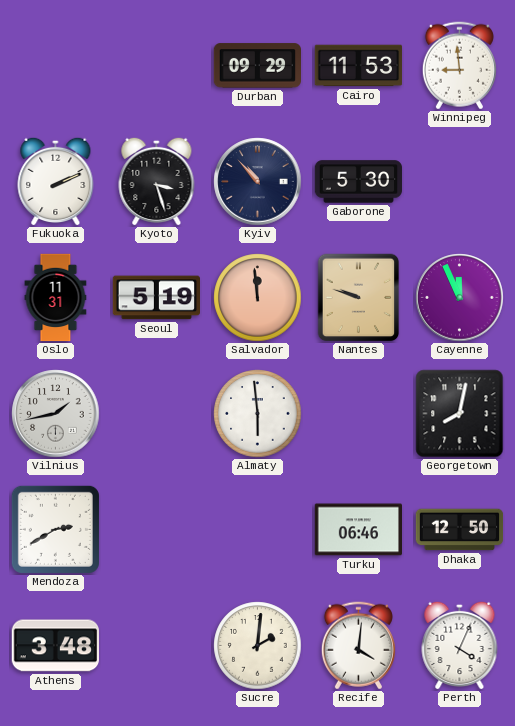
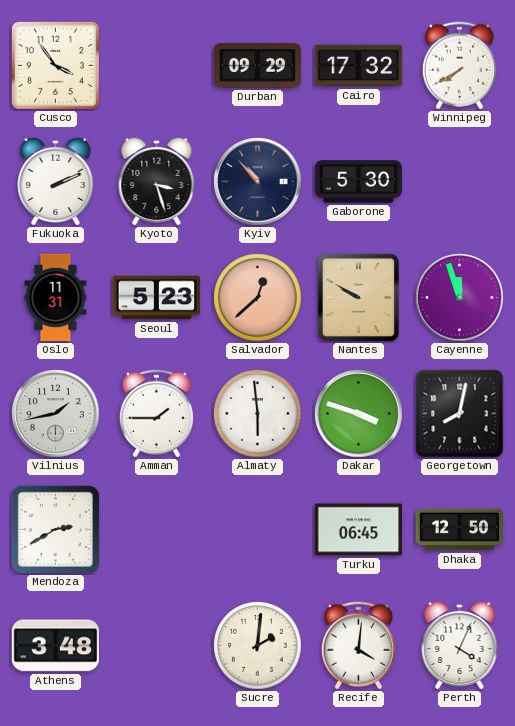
Cusco: none -> 3:54
Cairo: 11:53 -> 17:32
Winnipeg: 8:59 -> 7:40
Seoul: 5:19 -> 5:23
Salvador: 11:59 -> 12:38
Nantes: 9:48 -> 9:50
Cayenne: 11:56 -> 11:57
Amman: none -> 1:45
Dakar: none -> 3:48
Turku: 06:46 -> 06:45
